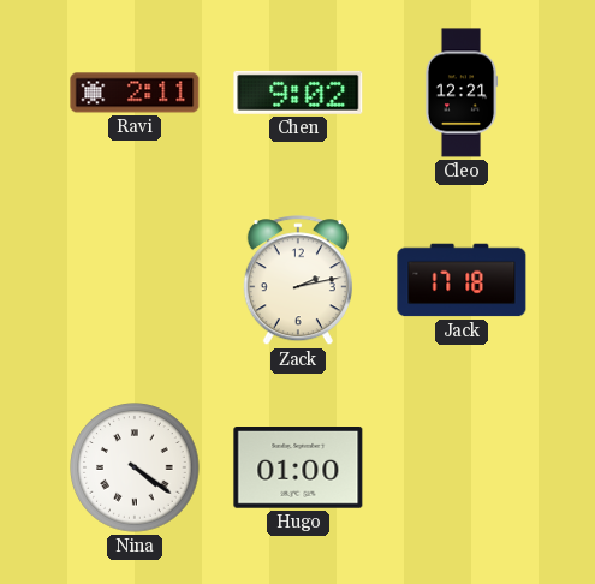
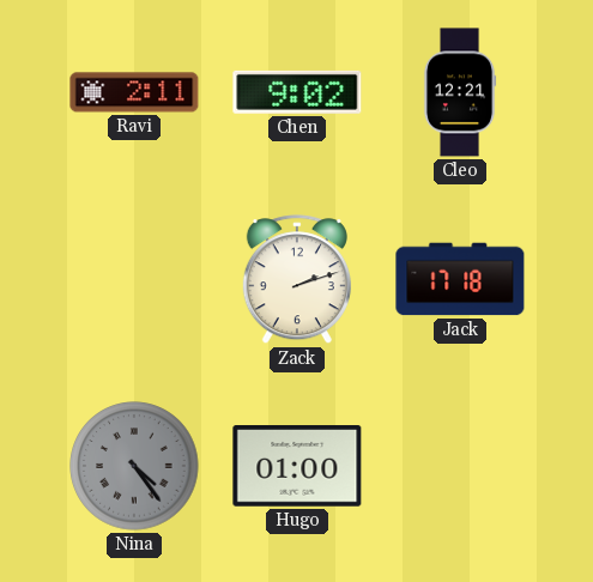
Zack: 2:13 -> 2:12
Nina: 4:21 -> 4:24
Nina dial: white -> grey
